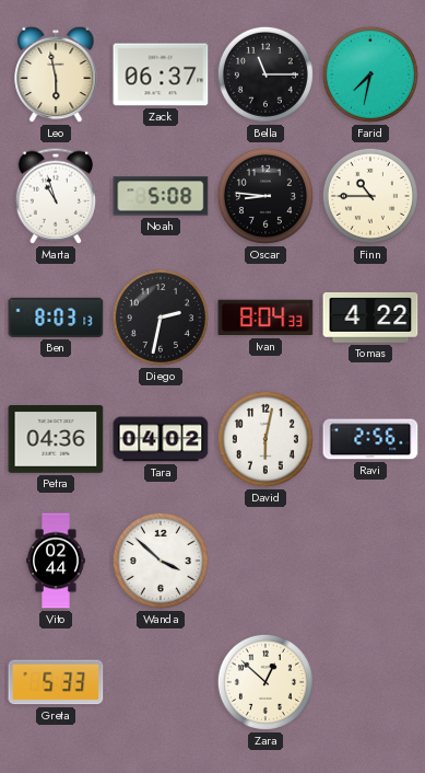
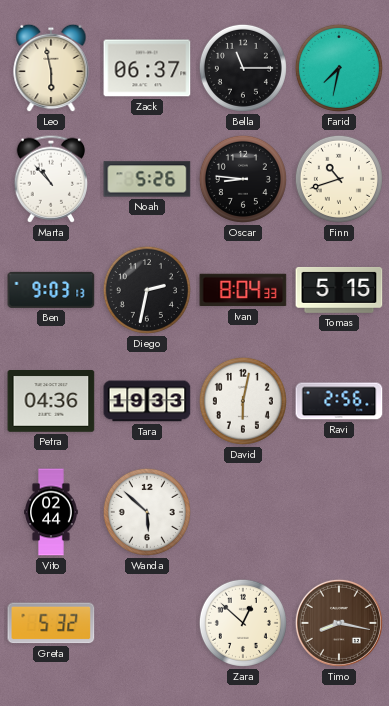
Marta: 10:57 -> 10:53
Noah: 5:08 -> 5:26
Finn: 10:45 -> 10:42
Ben: 8:03 -> 9:03
Tomas: 4:22 -> 5:15
Tara: 04:02 -> 19:33
Wanda: 3:52 -> 5:52
Greta: 5:33 -> 5:32
Timo: none -> 8:17
